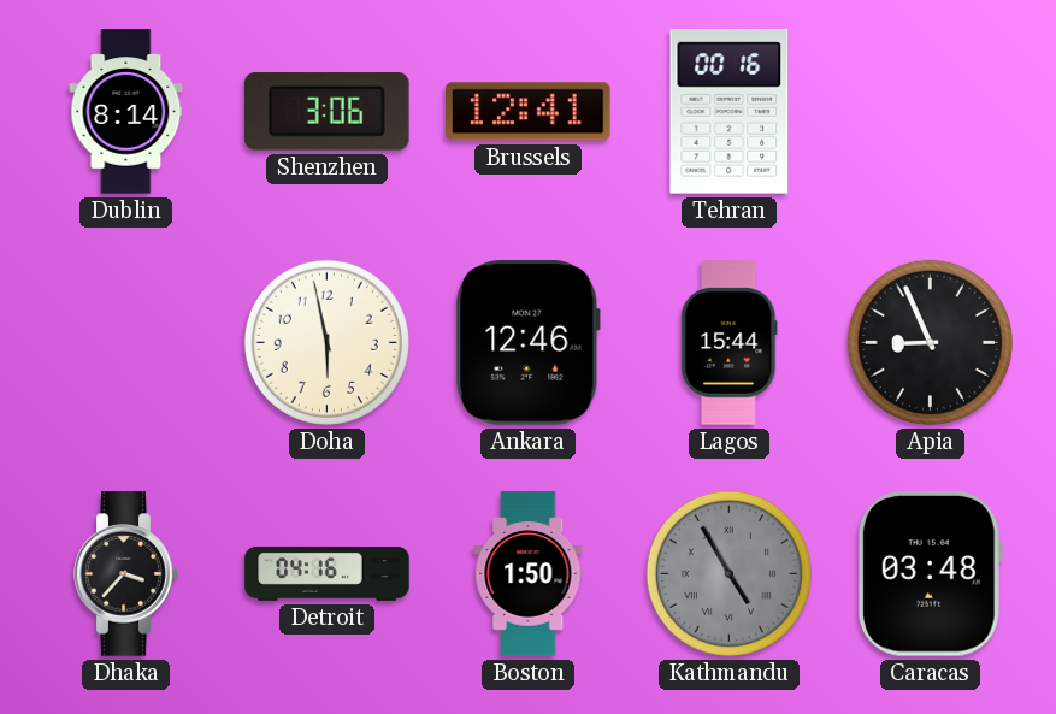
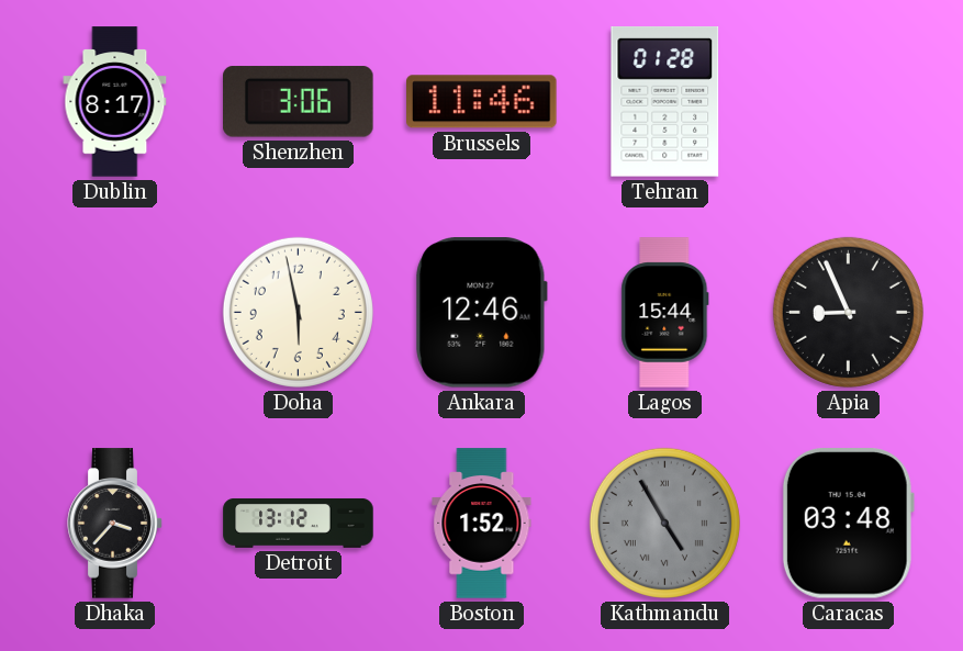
Dublin: 8:14 -> 8:17
Brussels: 12:41 -> 11:46
Tehran: 00:16 -> 01:28
Detroit: 04:16 -> 13:12
Boston: 1:50 -> 1:52
